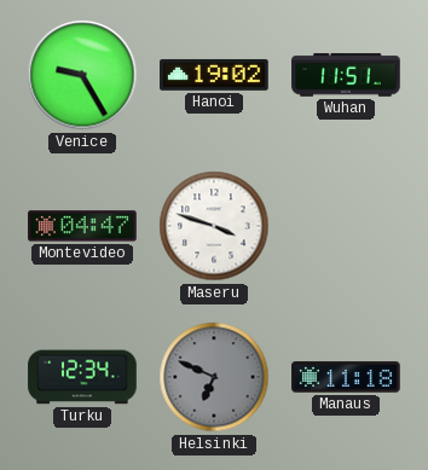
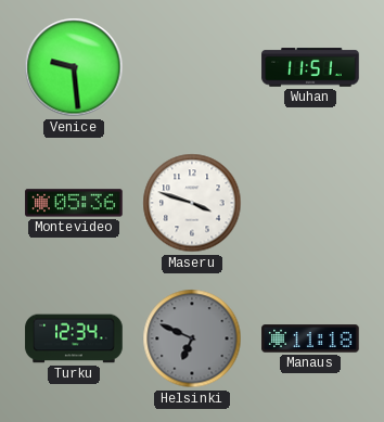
Venice: 9:25 -> 9:29
Hanoi: 19:02 -> none
Montevideo: 04:47 -> 05:36
